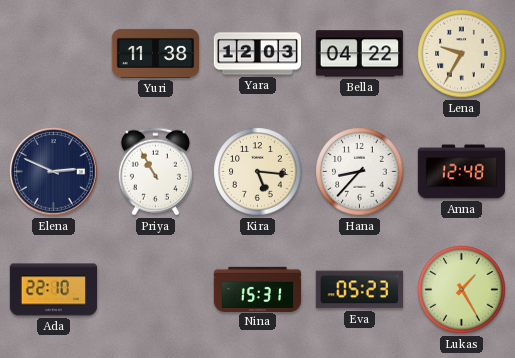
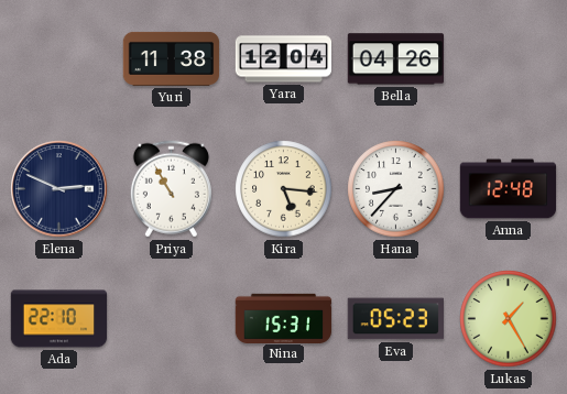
Yara: 12:03 -> 12:04
Bella: 04:22 -> 04:26
Lena: 9:35 -> none
